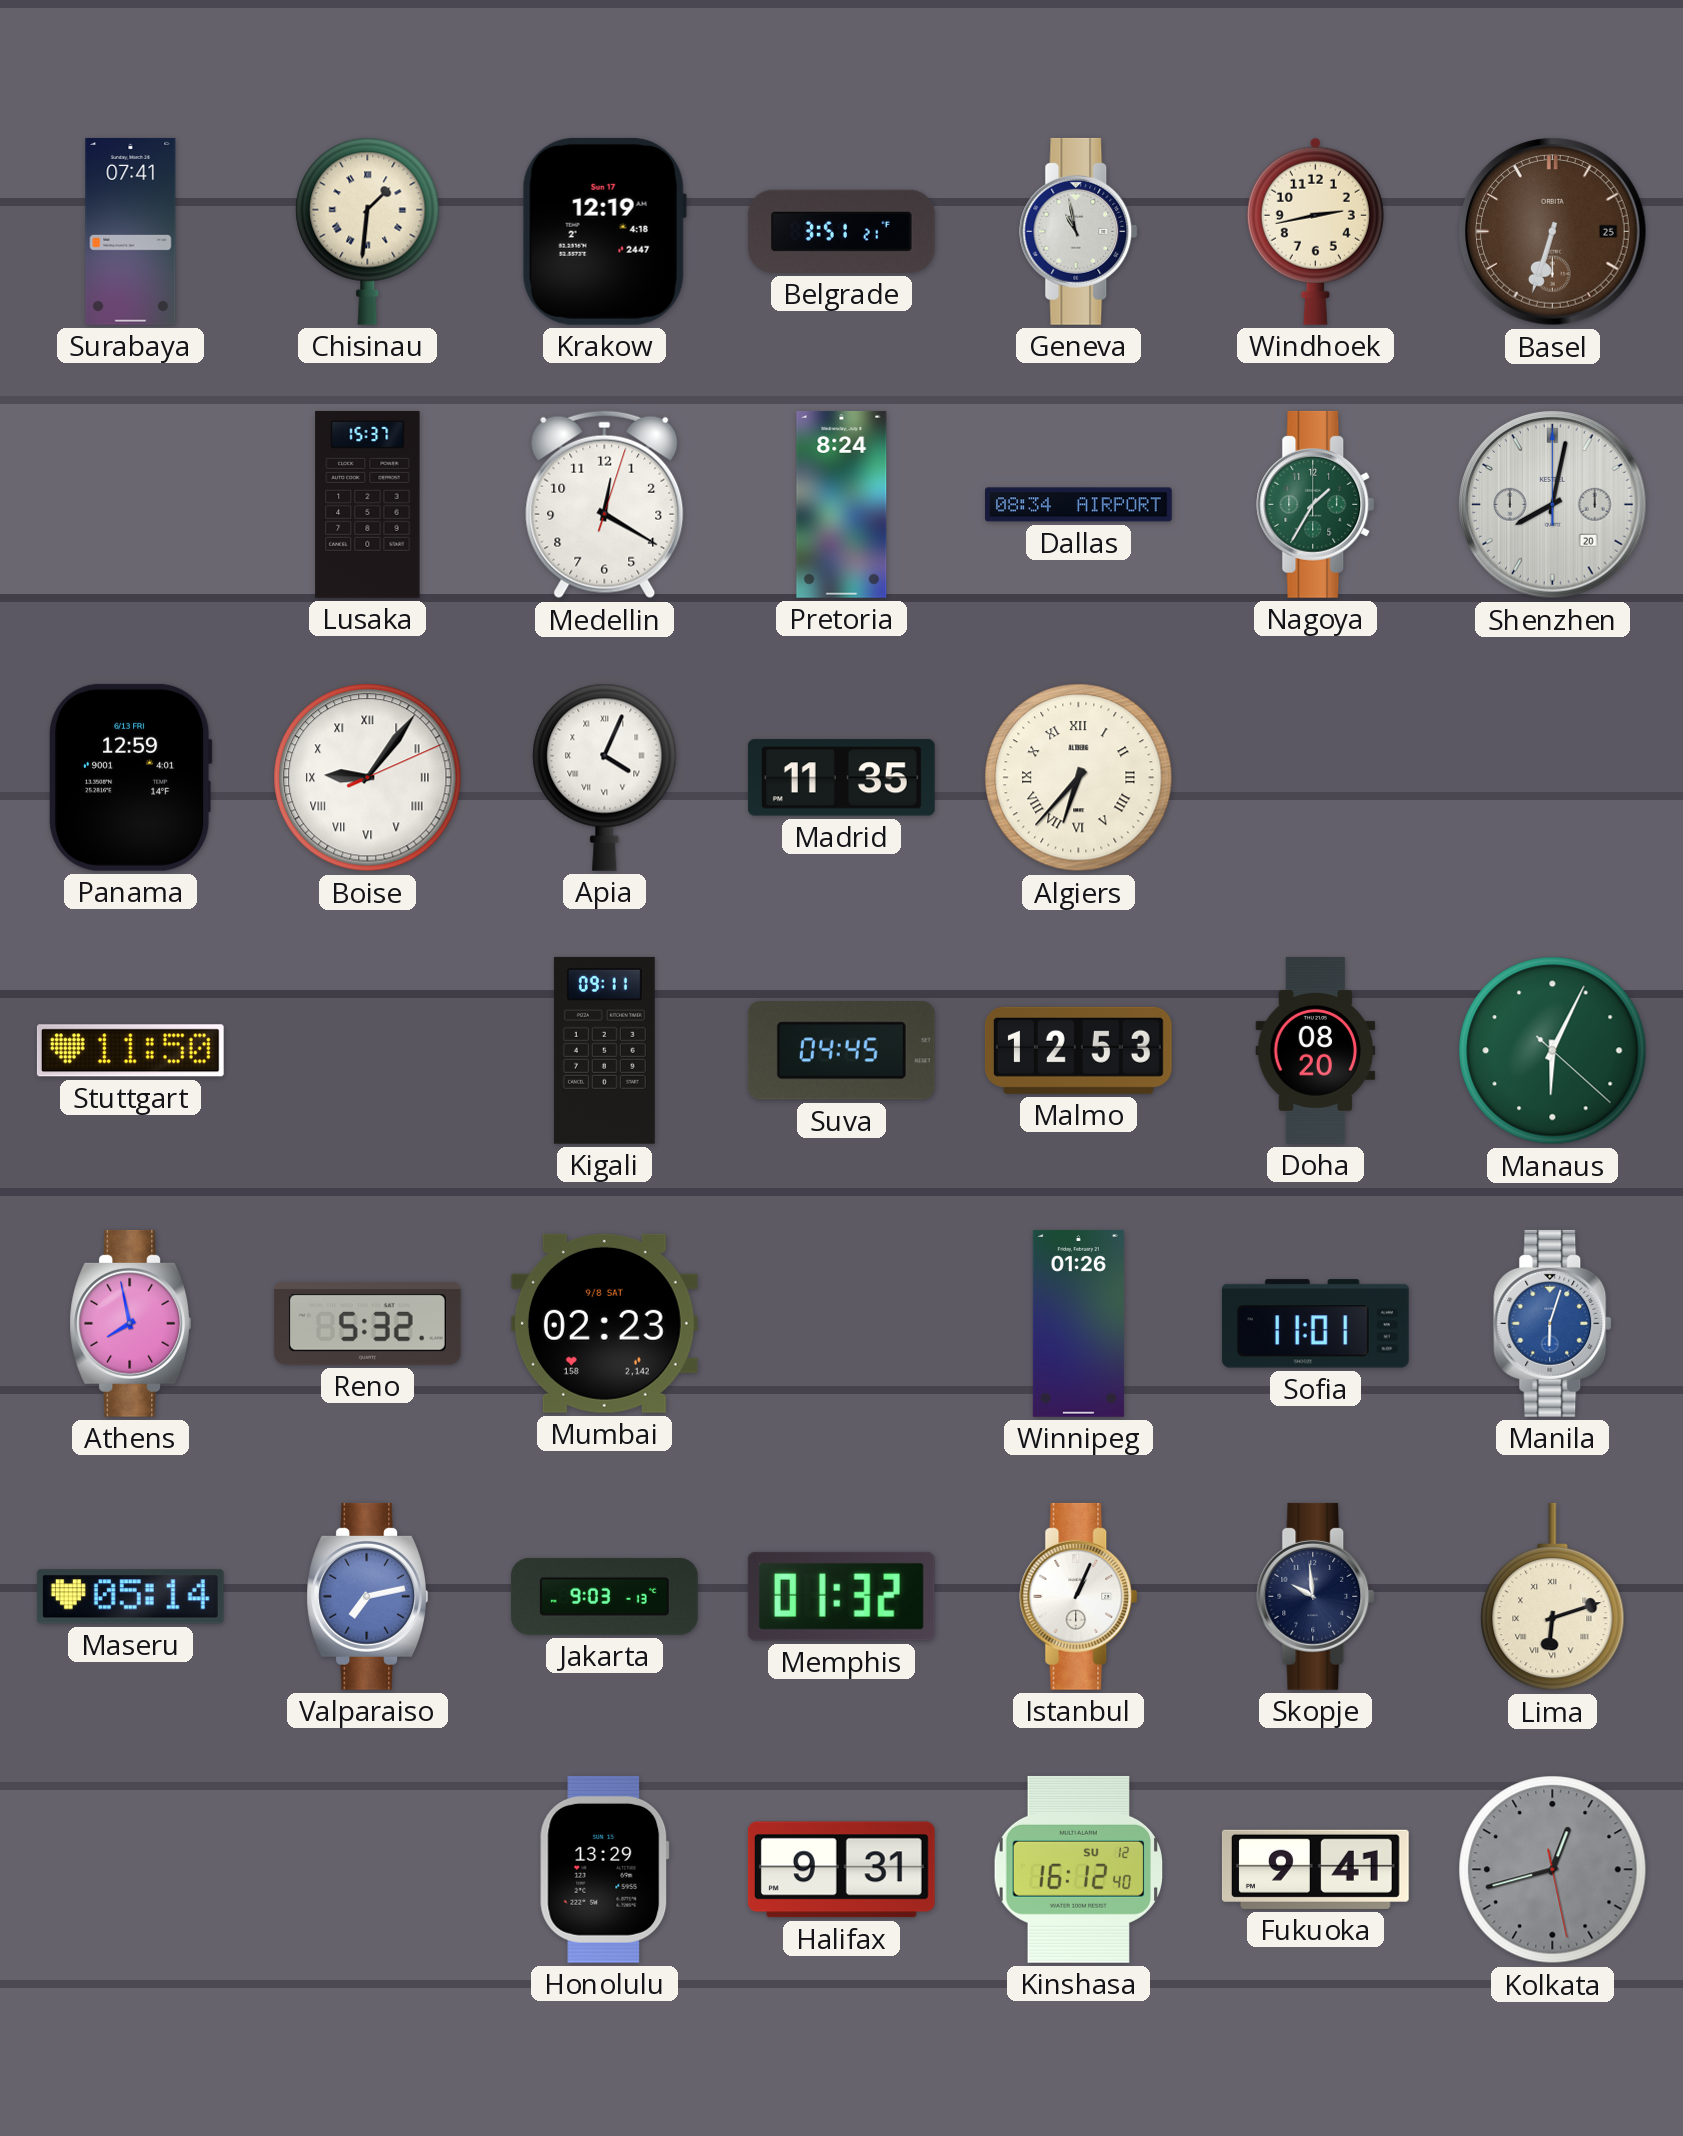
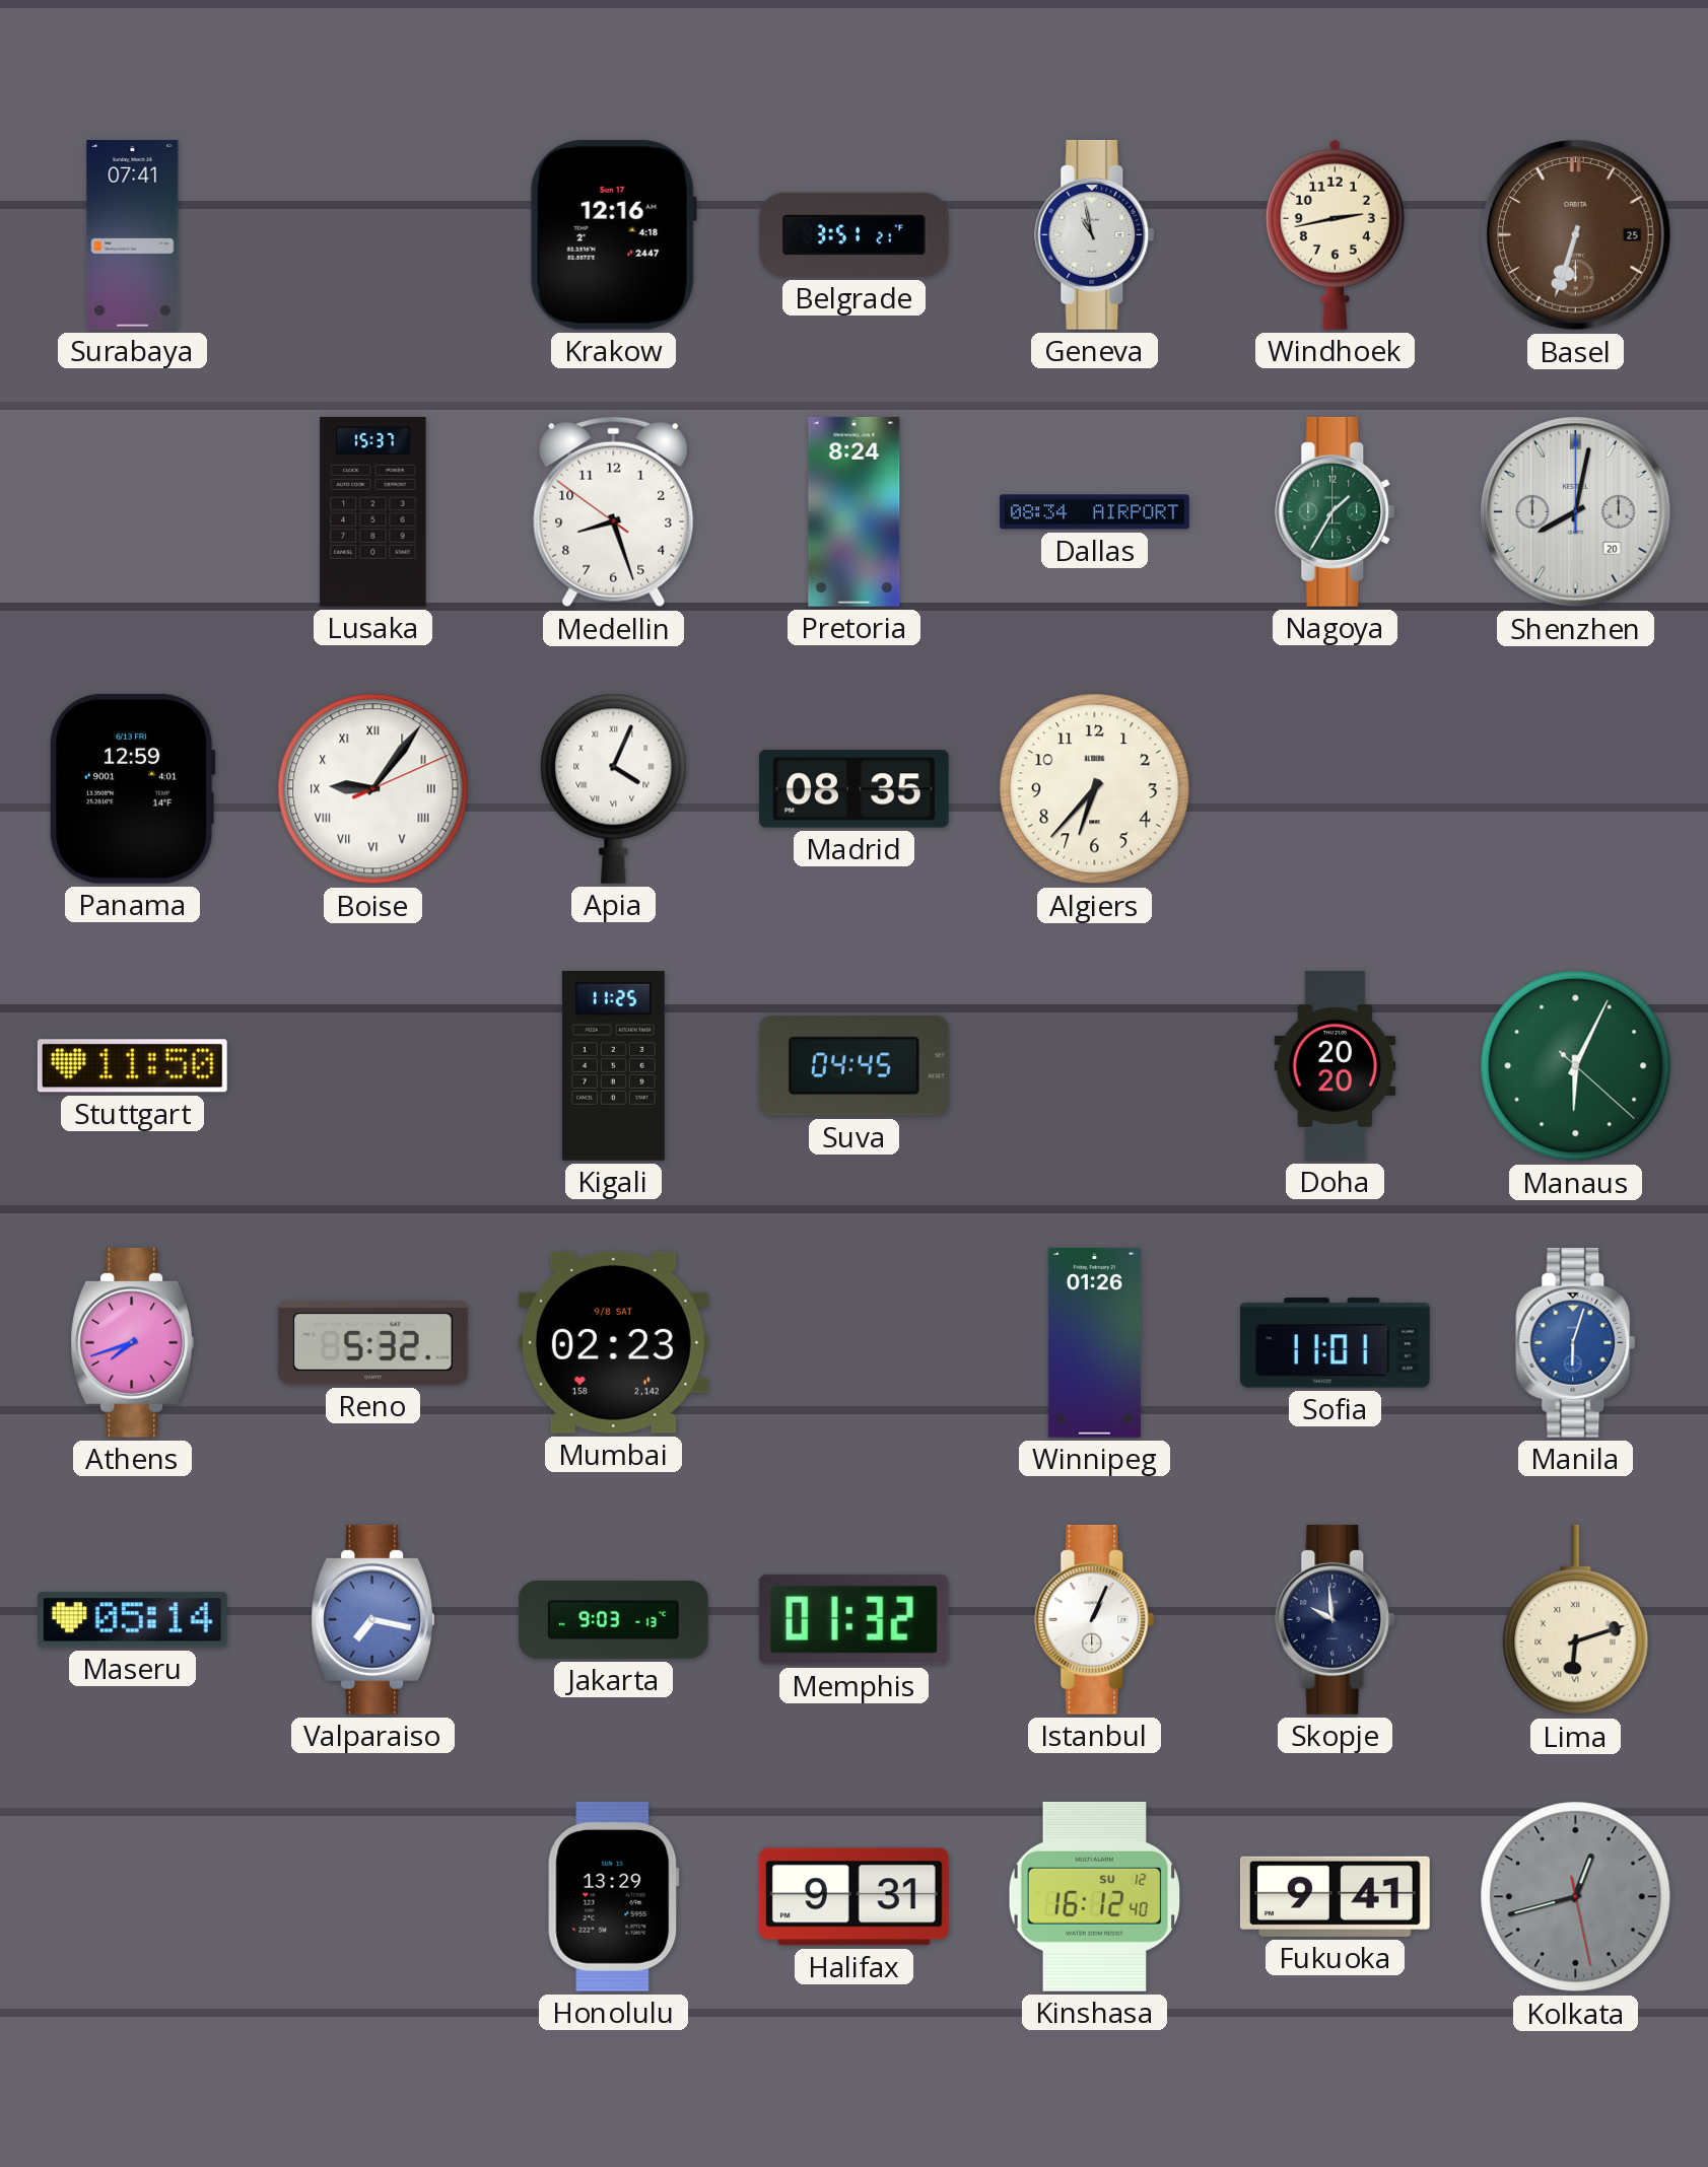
Chisinau: 1:31 -> none
Krakow: 12:19 -> 12:16
Medellin: 12:20 -> 8:26
Madrid: 11:35 -> 08:35
Algiers numerals: Roman -> Arabic
Kigali: 09:11 -> 11:25
Malmo: 12:53 -> none
Doha: 08:20 -> 20:20
Athens: 7:58 -> 7:42
Valparaiso: 7:13 -> 7:17
